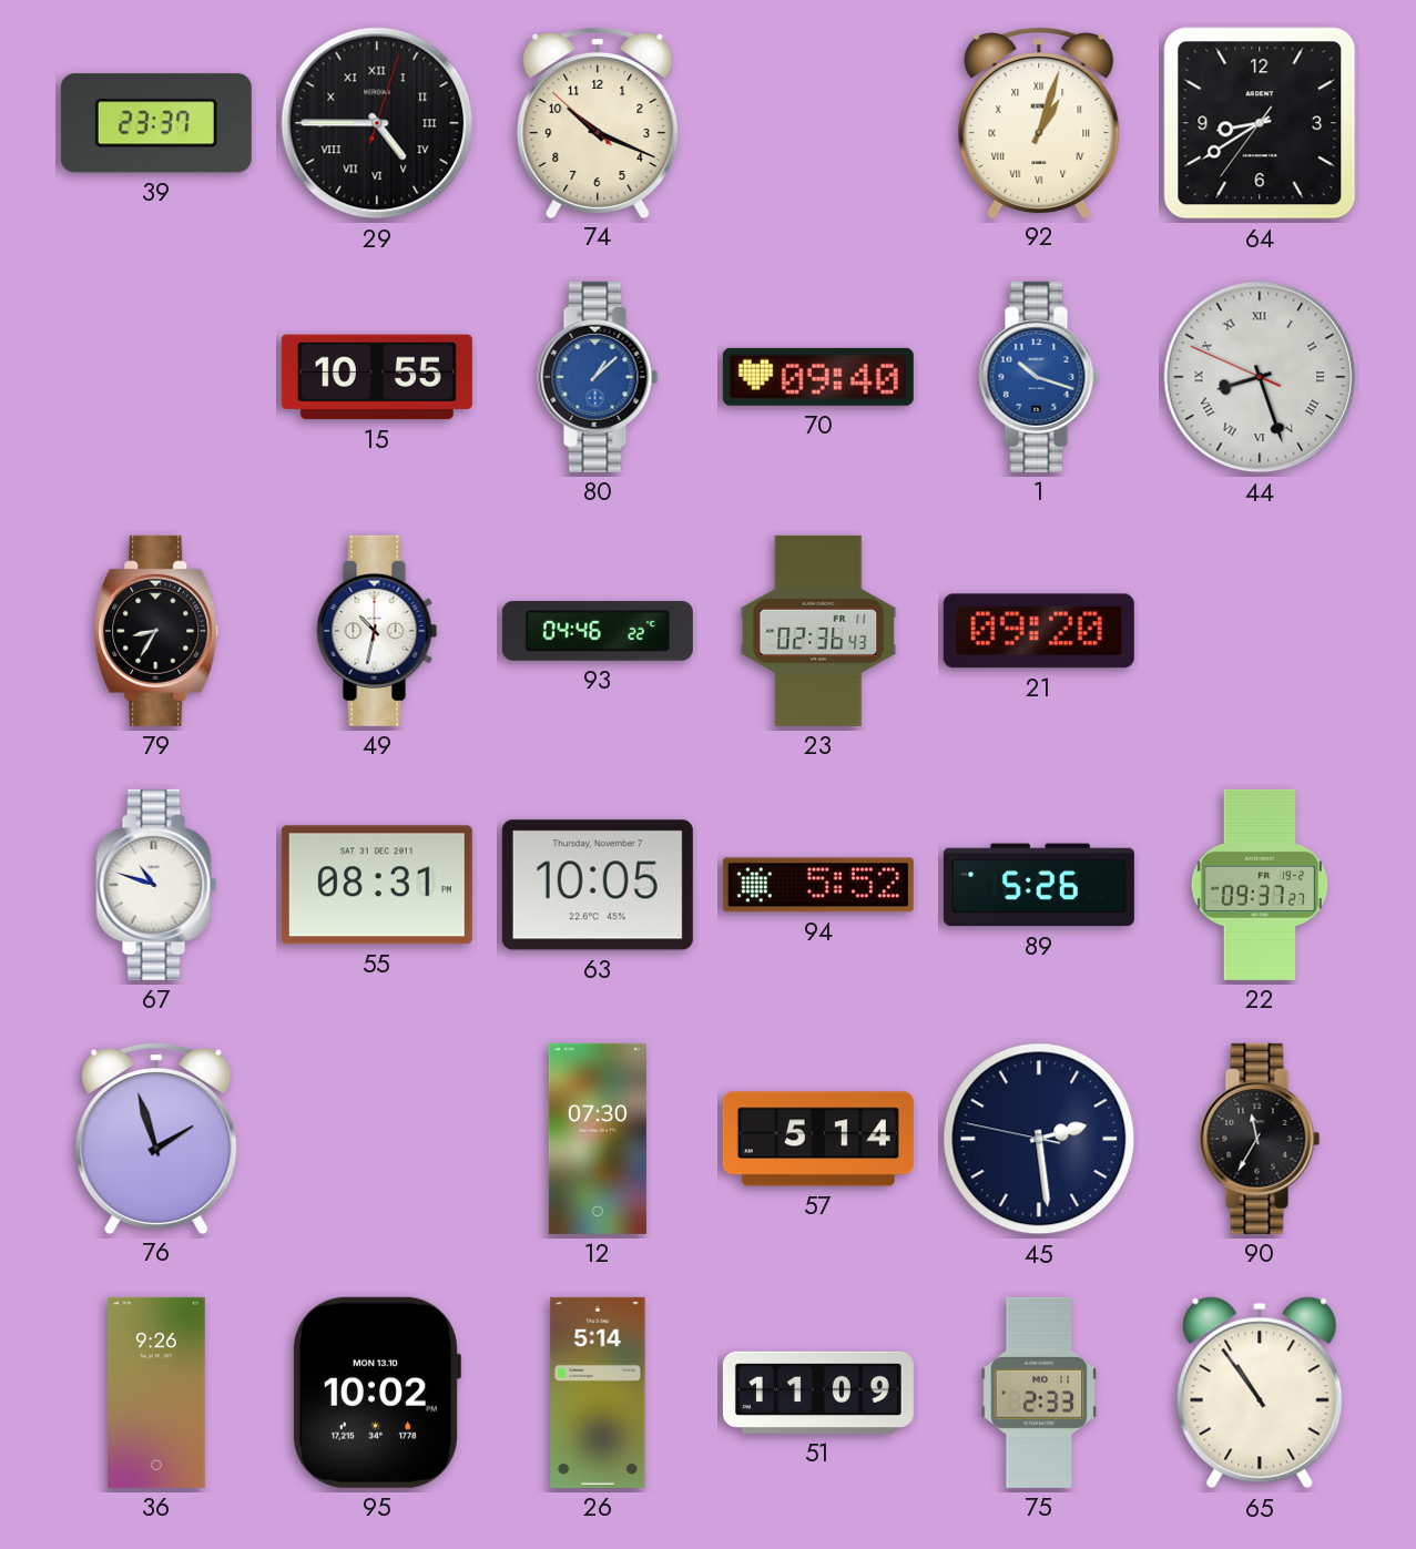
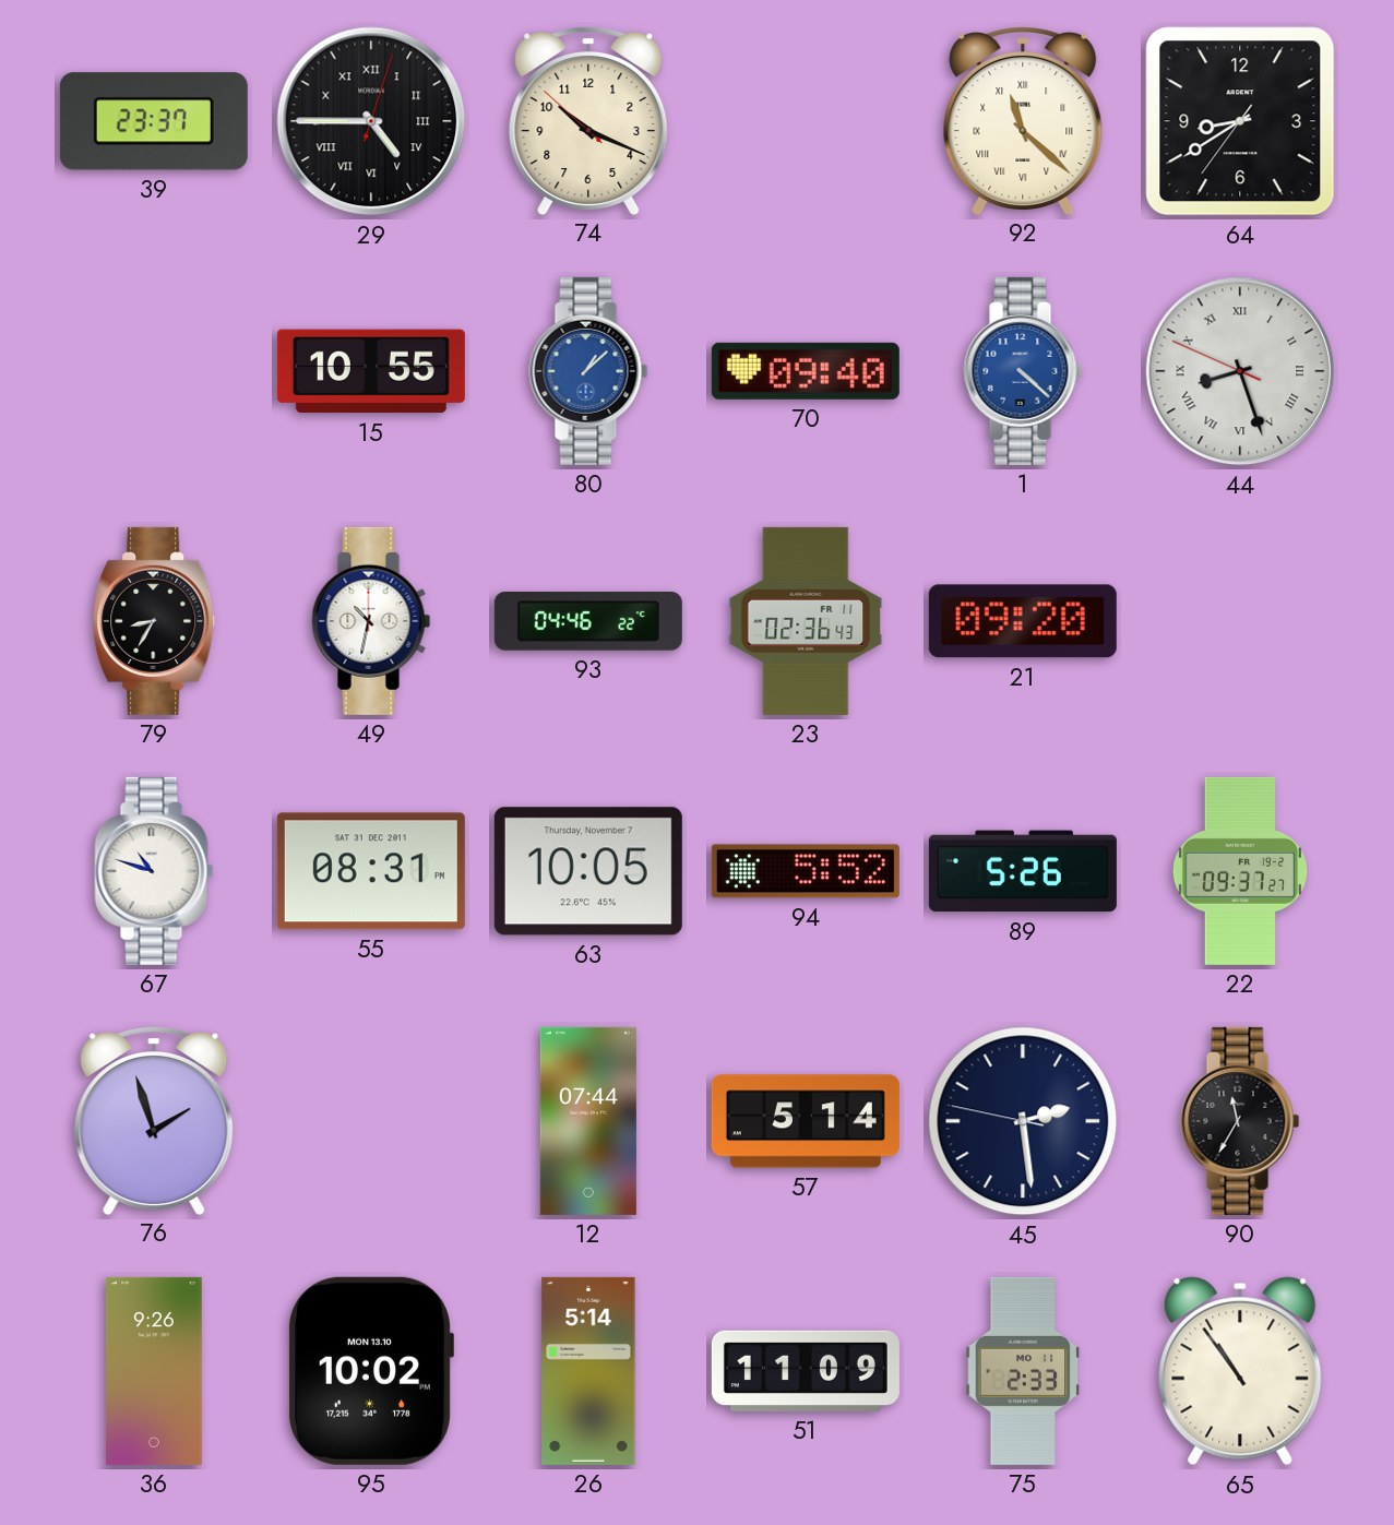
92: 1:03 -> 11:22
1: 10:18 -> 4:22
12: 07:30 -> 07:44
